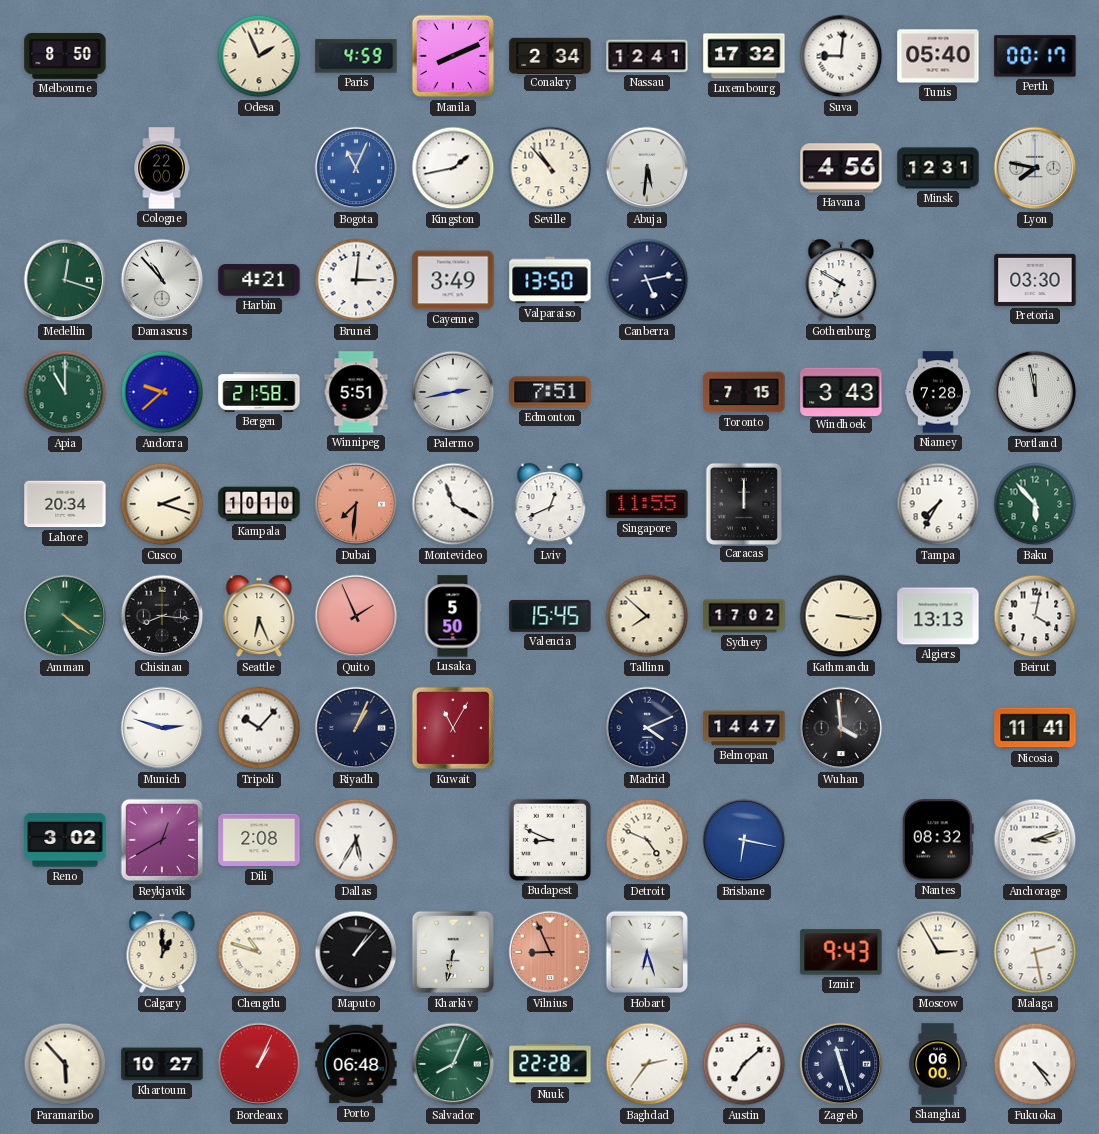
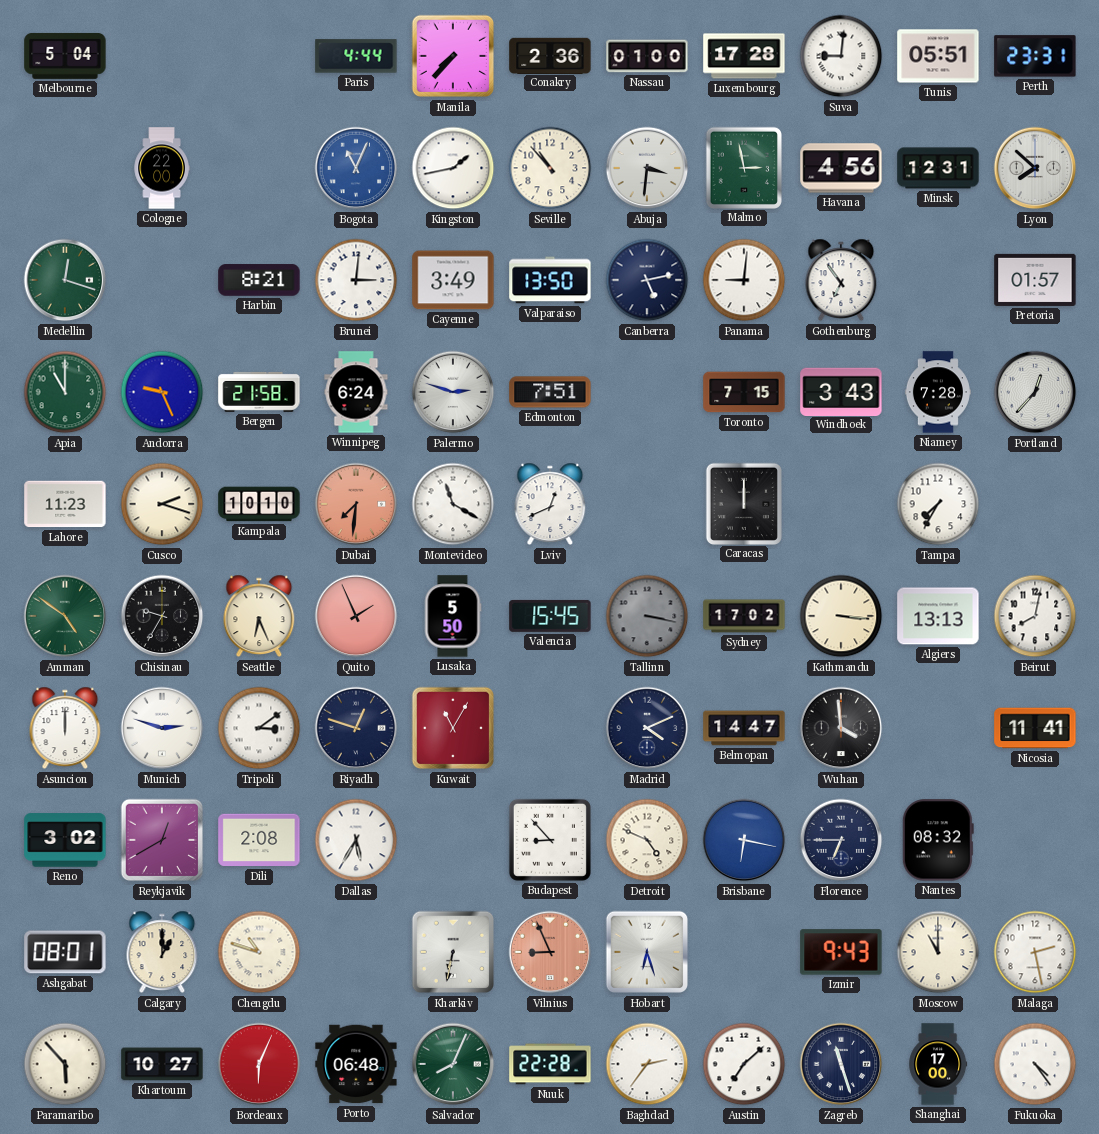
Melbourne: 8:50 -> 5:04
Odesa: 1:56 -> none
Paris: 4:59 -> 4:44
Manila: 8:11 -> 7:37
Conakry: 2:34 -> 2:36
Nassau: 12:41 -> 01:00
Luxembourg: 17:32 -> 17:28
Tunis: 05:40 -> 05:51
Perth: 00:17 -> 23:31
Abuja: 5:31 -> 3:31
Malmo: none -> 2:58
Lyon: 7:47 -> 7:52
Damascus: 10:53 -> none
Harbin: 4:21 -> 8:21
Panama: none -> 9:01
Gothenburg: 6:50 -> 6:54
Pretoria: 03:30 -> 01:57
Andorra: 9:38 -> 9:26
Winnipeg: 5:51 -> 6:24
Palermo: 2:43 -> 2:48
Portland: 11:58 -> 12:37
Lahore: 20:34 -> 11:23
Singapore: 11:55 -> none
Baku: 5:53 -> none
Amman: 4:21 -> 4:51
Chisinau: 8:16 -> 9:35
Tallinn: 7:52 -> 3:17
Tallinn dial: cream -> grey
Beirut: 4:02 -> 8:02
Asuncion: none -> 12:00
Tripoli: 10:07 -> 3:09
Riyadh: 1:04 -> 12:48
Budapest: 8:49 -> 8:53
Florence: none -> 6:45
Anchorage: 3:12 -> none
Ashgabat: none -> 08:01
Maputo: 1:07 -> none
Moscow: 2:55 -> 11:00
Bordeaux: 1:04 -> 6:04
Shanghai: 06:00 -> 17:00
